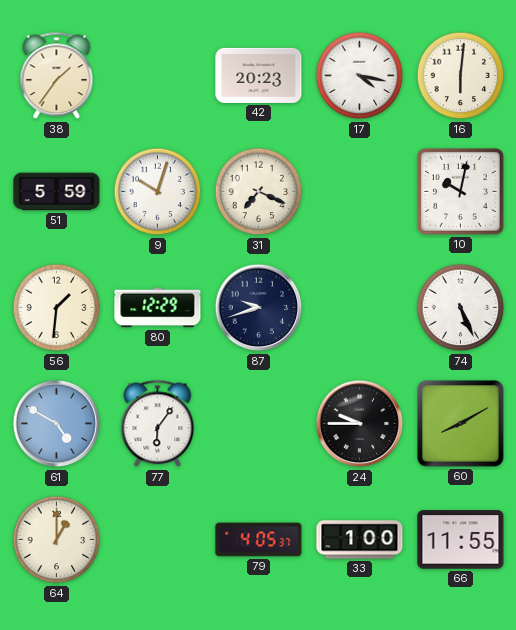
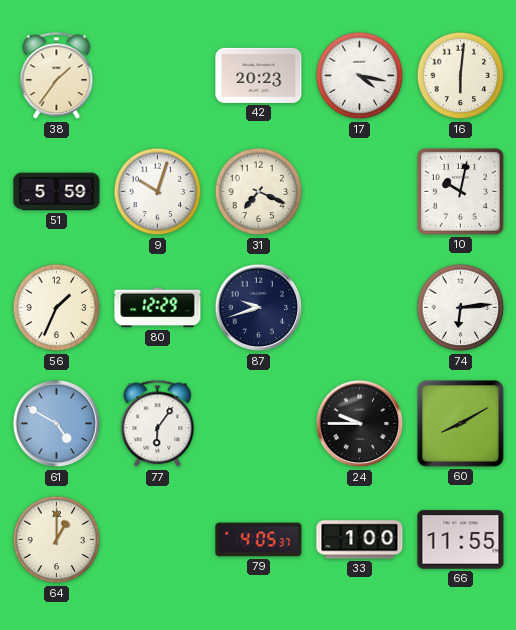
56: 1:31 -> 1:34
74: 5:26 -> 6:14
